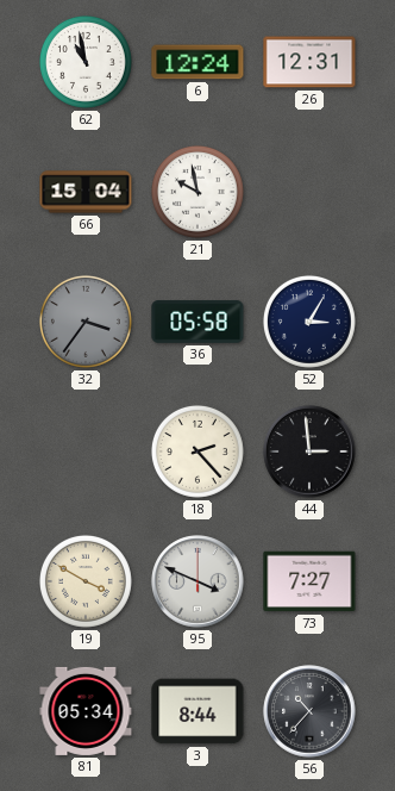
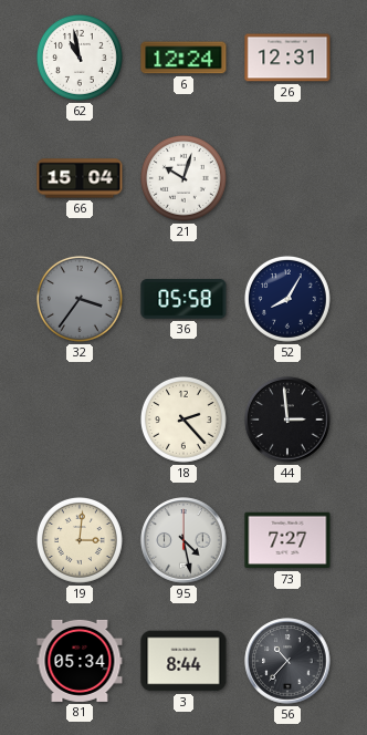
21: 9:58 -> 10:03
52: 3:05 -> 8:05
19: 3:50 -> 3:01
95: 3:49 -> 4:28
